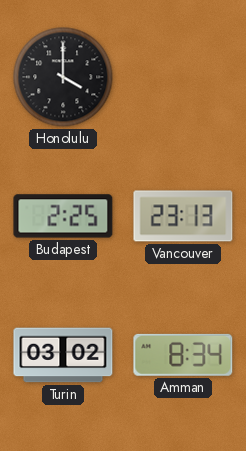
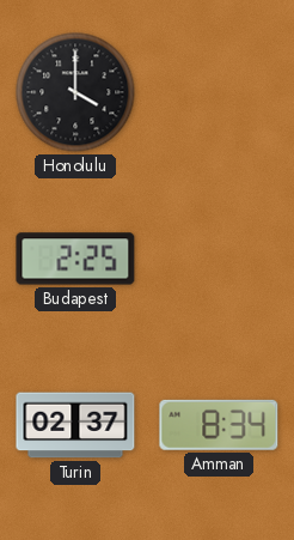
Vancouver: 23:13 -> none
Turin: 03:02 -> 02:37
